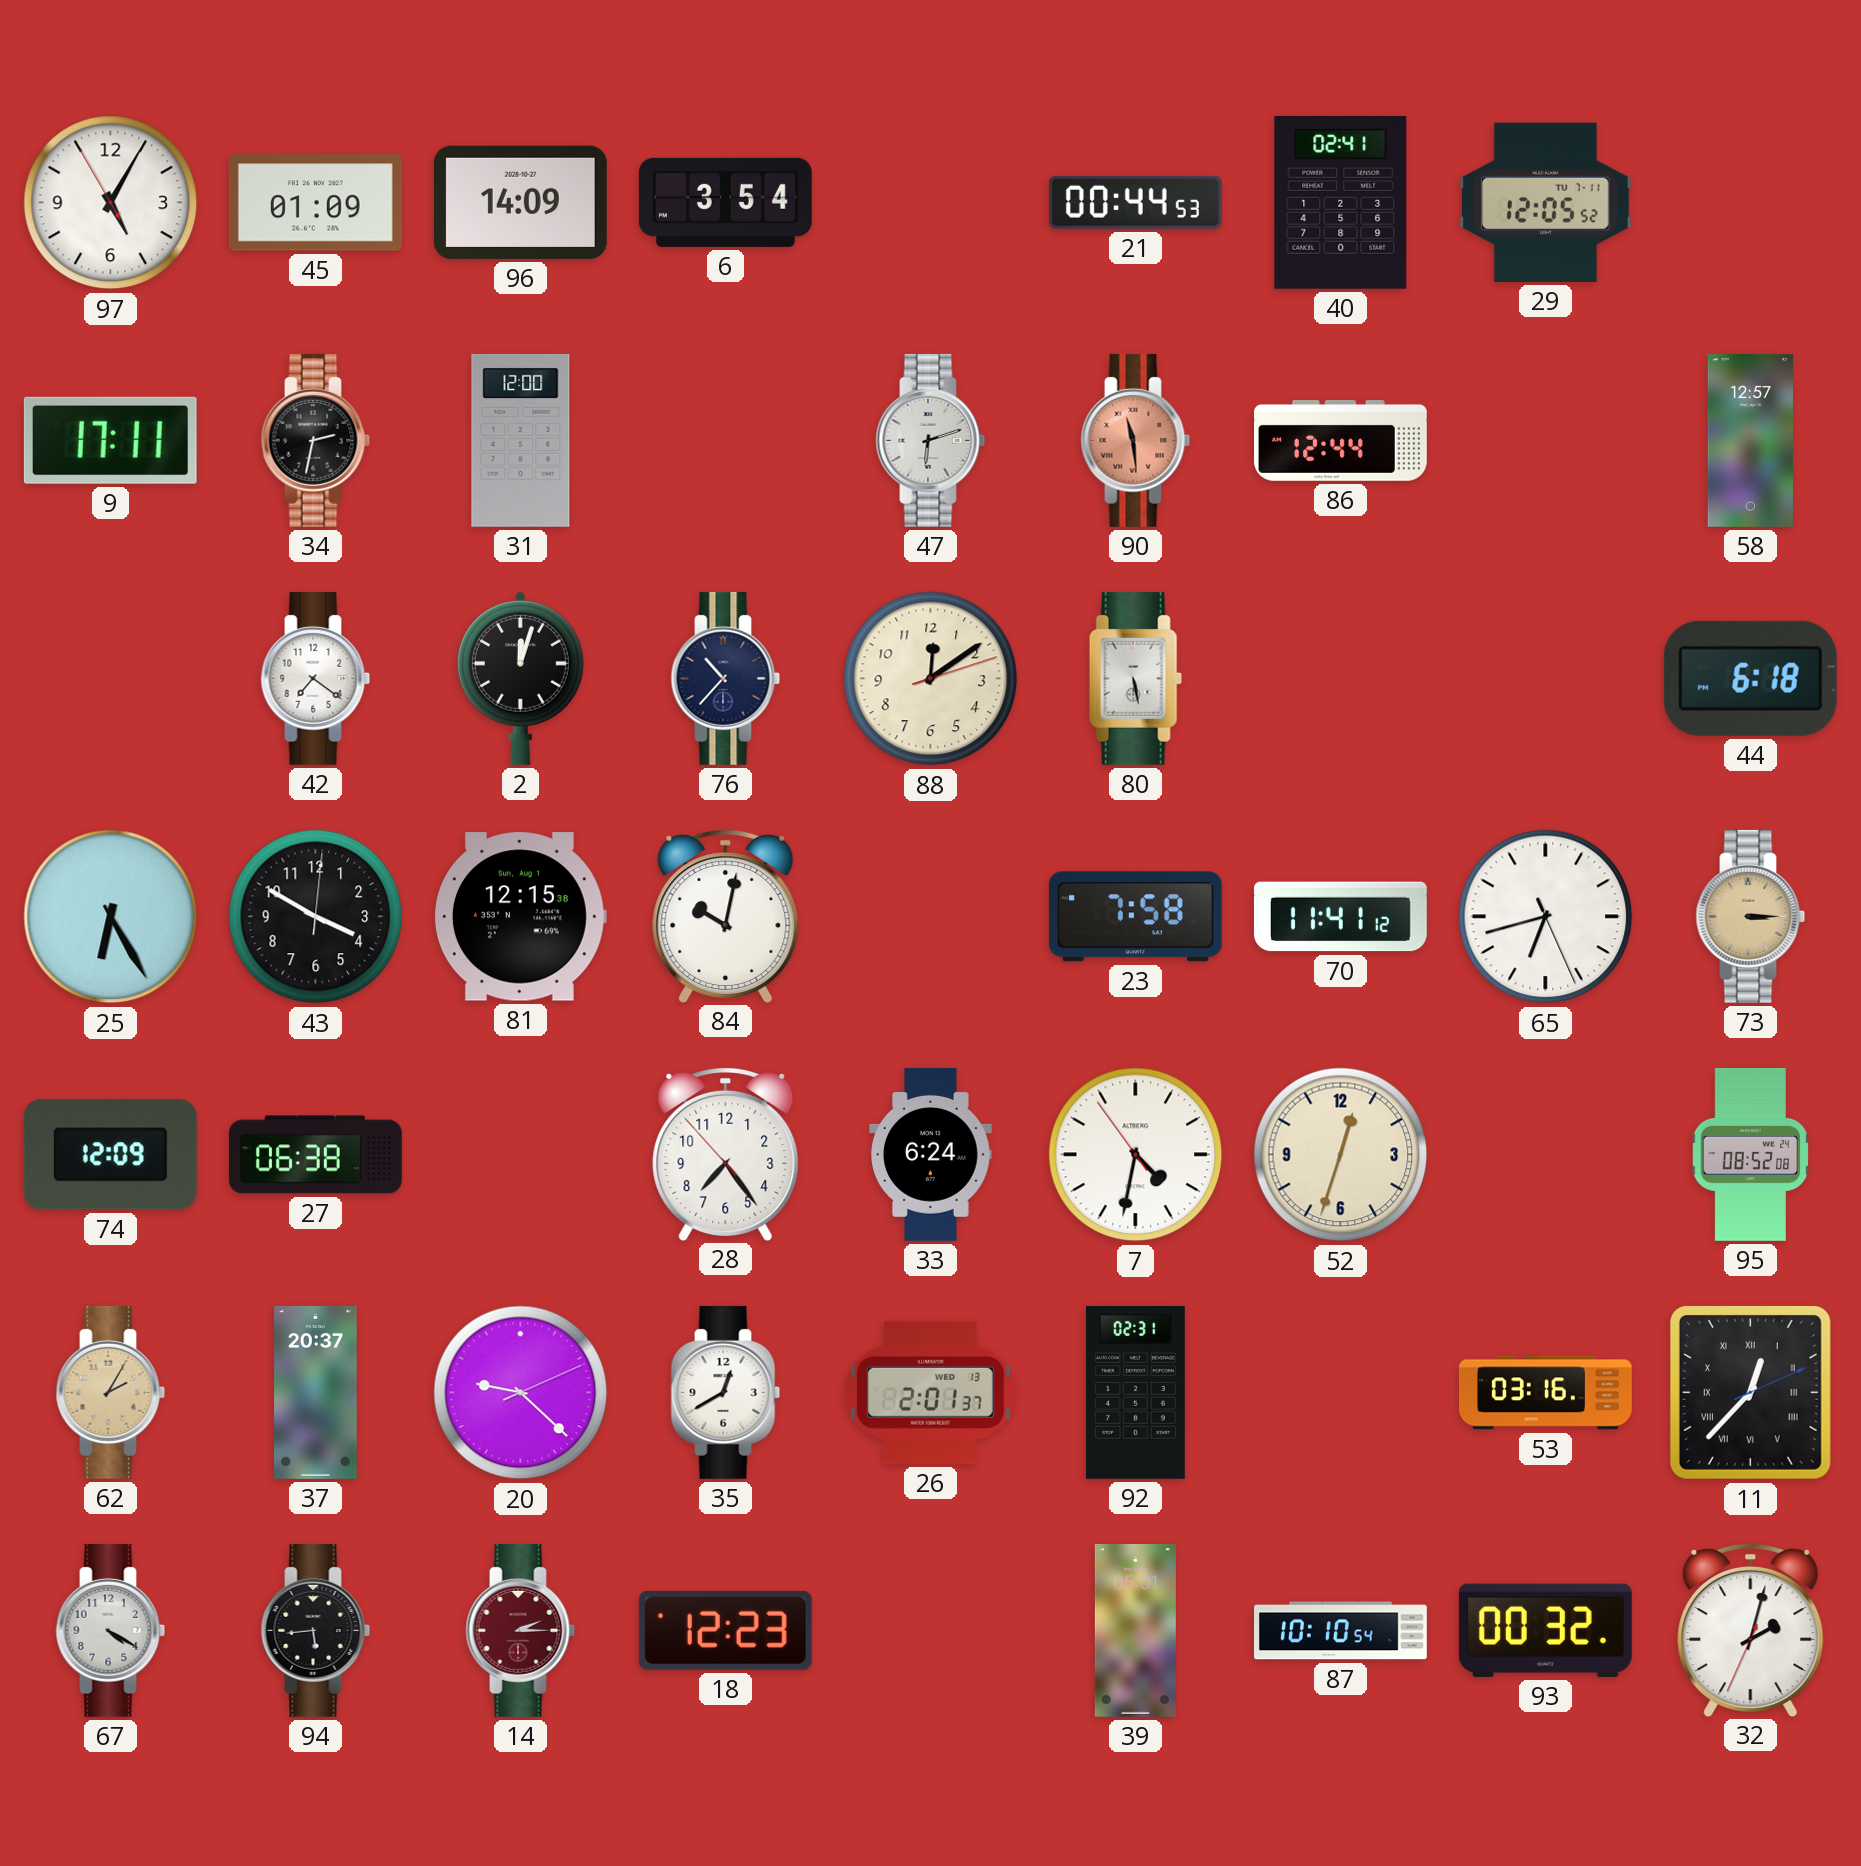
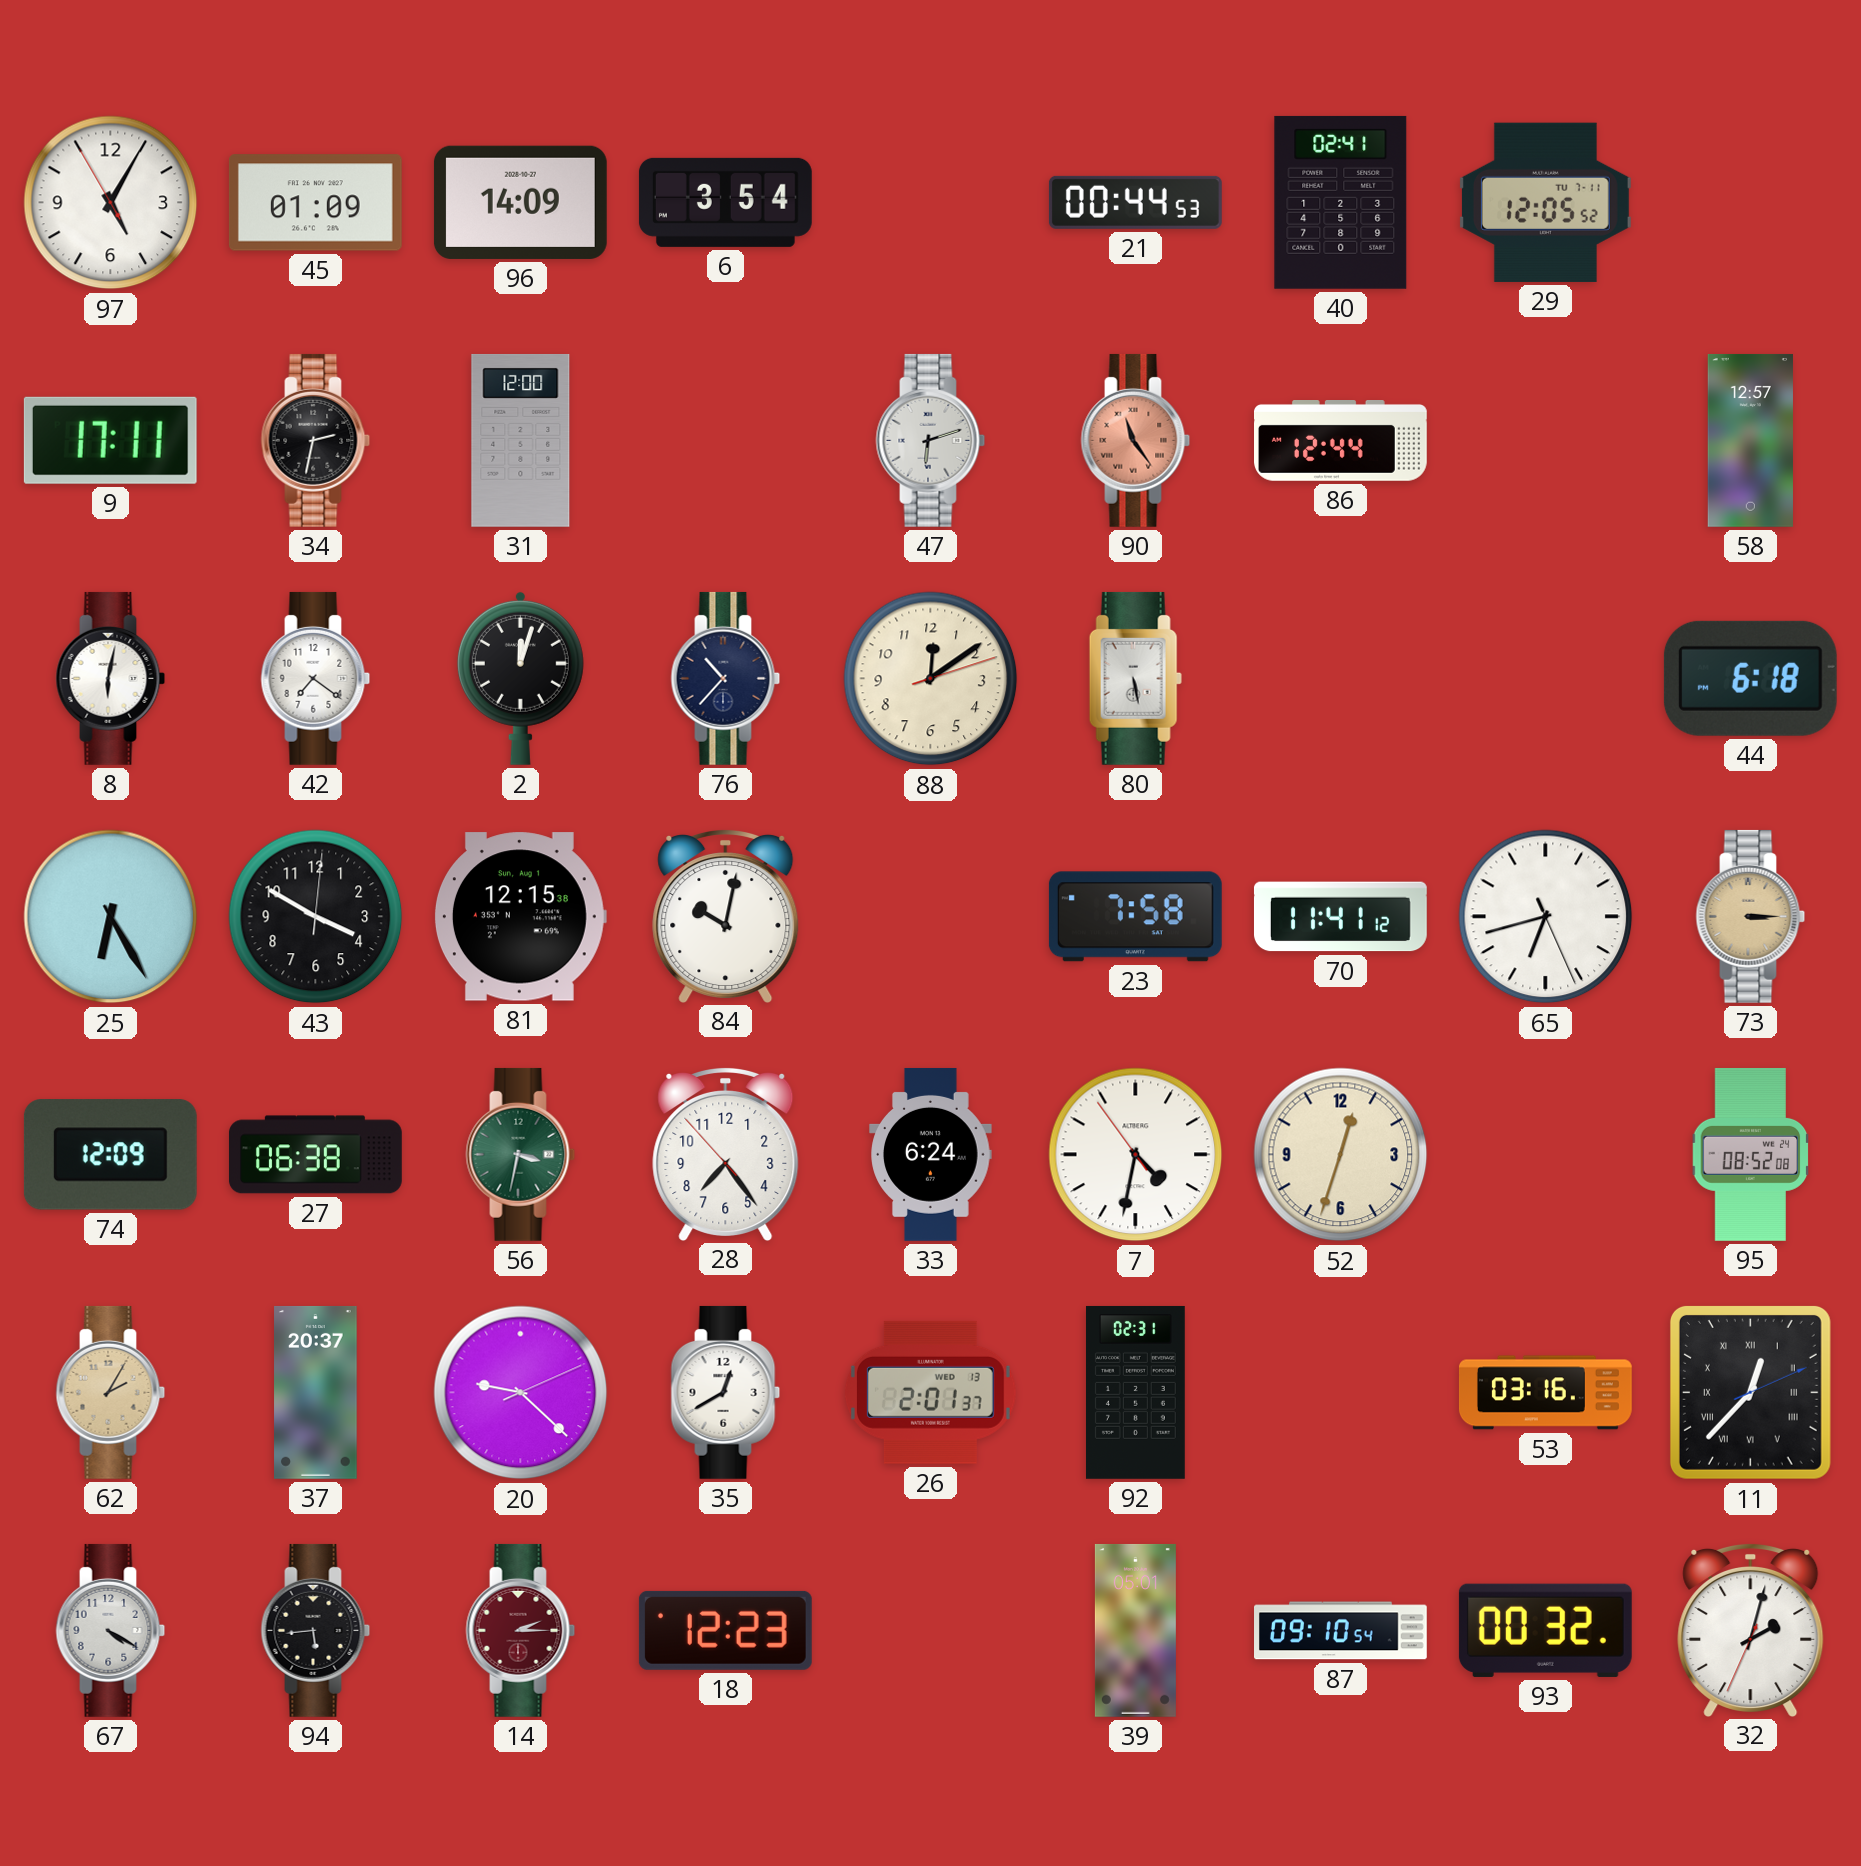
90: 11:29 -> 11:24
8: none -> 6:02
56: none -> 3:32
87: 10:10 -> 09:10
